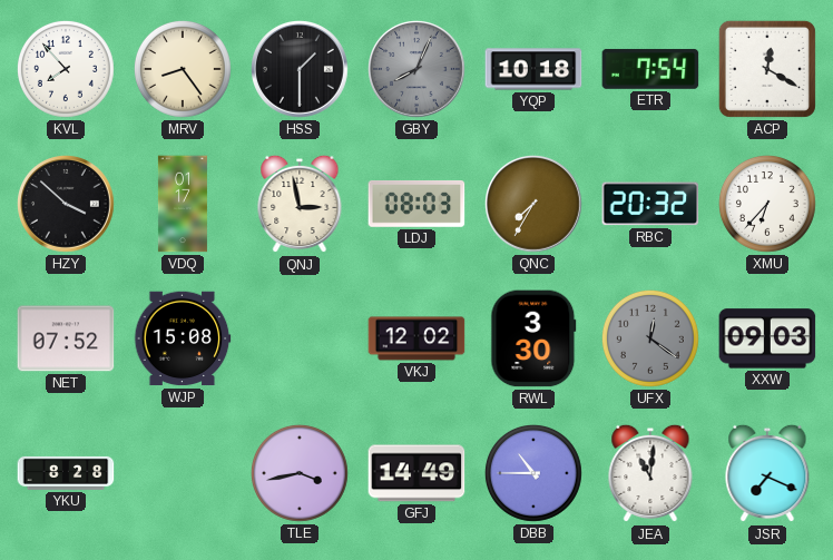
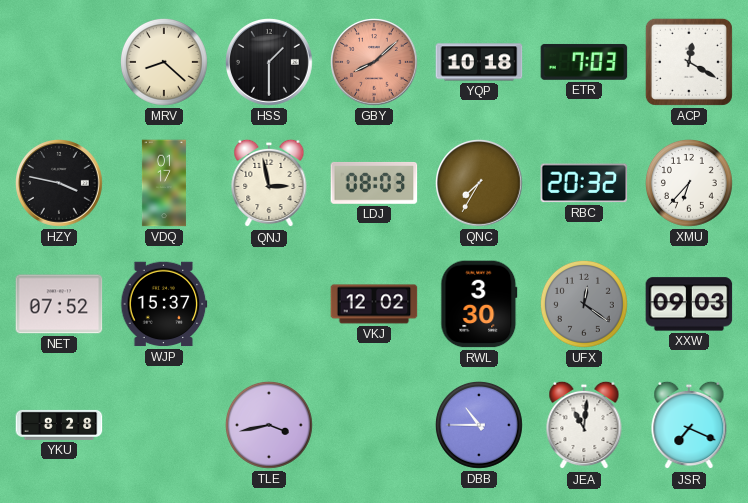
KVL: 7:53 -> none
MRV: 8:24 -> 8:22
GBY: 8:04 -> 8:08
GBY dial: grey -> salmon
ETR: 7:54 -> 7:03
HZY: 3:52 -> 3:47
WJP: 15:08 -> 15:37
GFJ: 14:49 -> none
